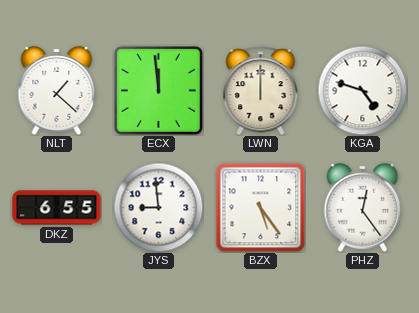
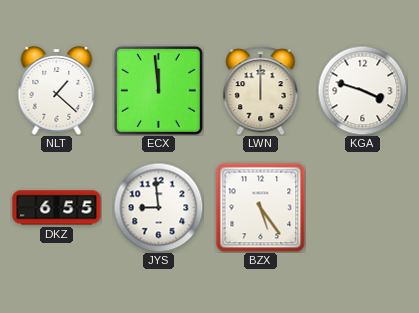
KGA: 4:48 -> 3:48
PHZ: 12:24 -> none
